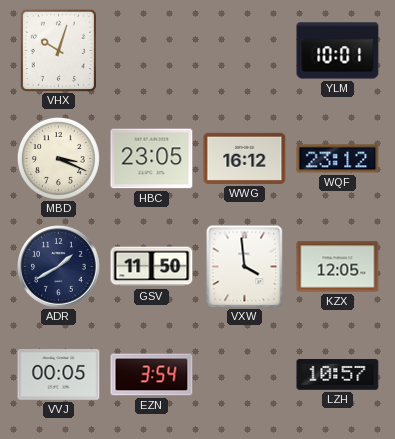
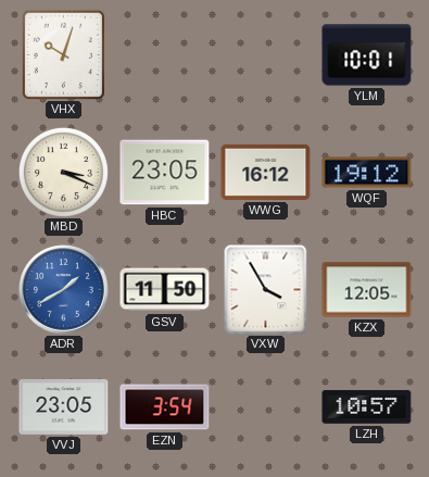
WQF: 23:12 -> 19:12
ADR dial: navy -> blue
VXW: 3:59 -> 3:55
VVJ: 00:05 -> 23:05
